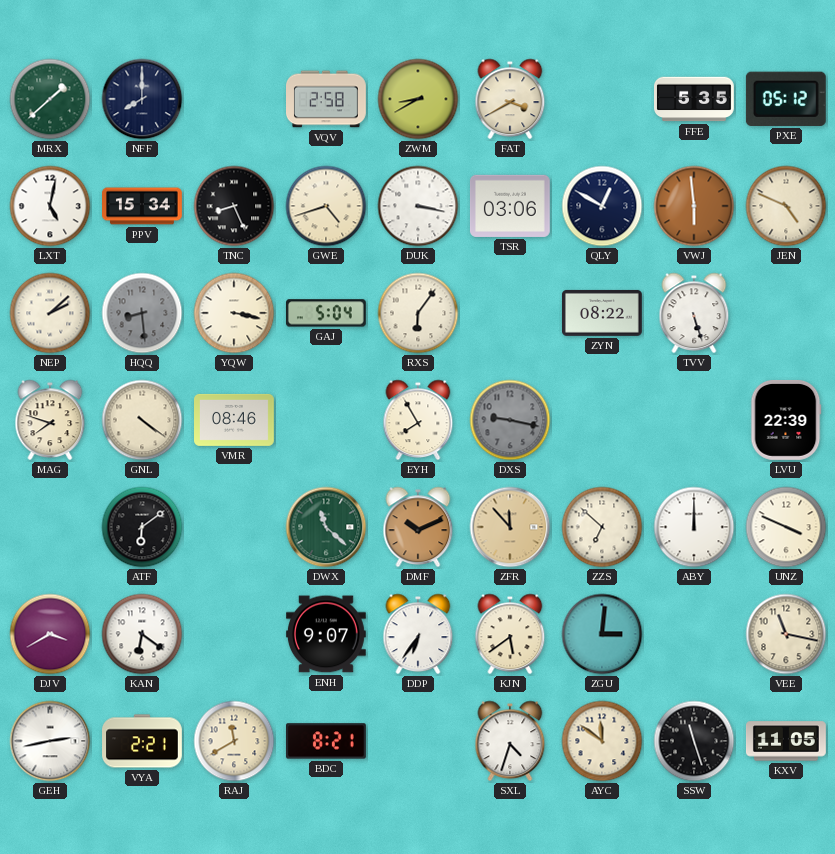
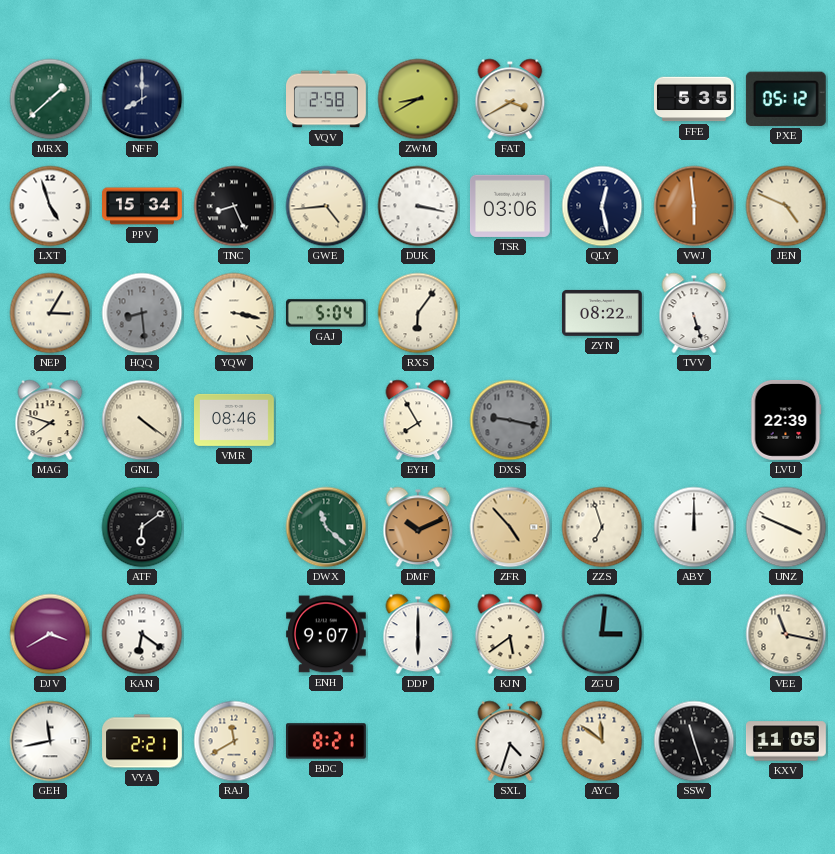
LXT: 5:02 -> 4:57
GWE: 4:42 -> 4:44
QLY: 12:50 -> 12:28
NEP: 2:08 -> 3:05
ZFR: 11:53 -> 4:53
ZZS: 6:52 -> 6:57
DDP: 6:36 -> 6:00
GEH: 2:43 -> 11:43
